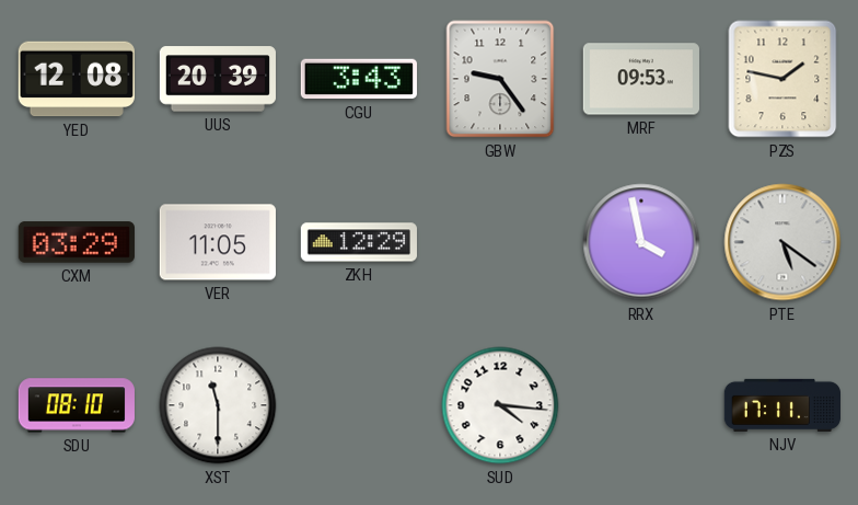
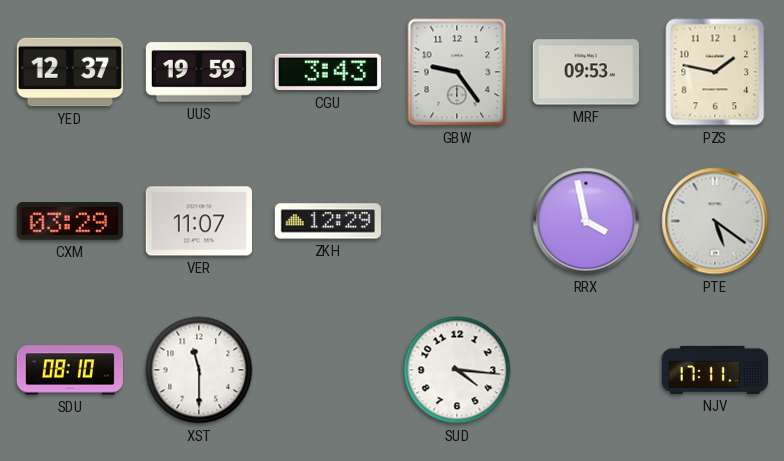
YED: 12:08 -> 12:37
UUS: 20:39 -> 19:59
VER: 11:05 -> 11:07
